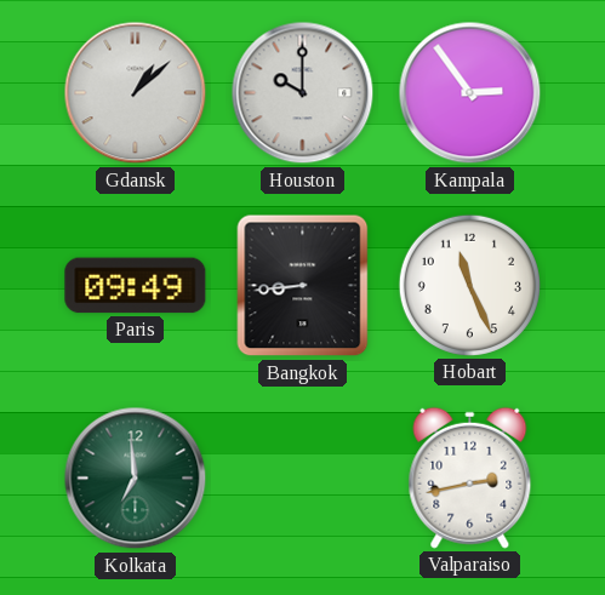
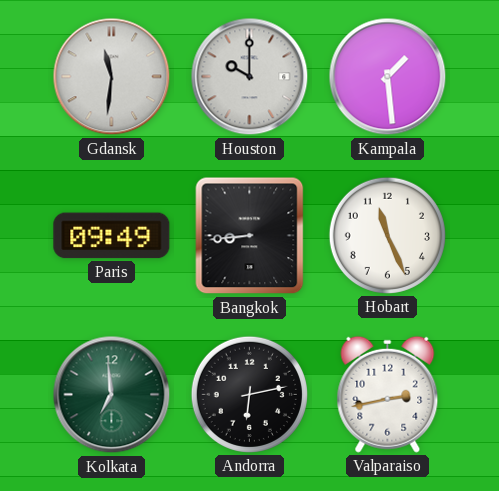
Gdansk: 1:08 -> 11:31
Kampala: 2:54 -> 1:29
Andorra: none -> 6:13
